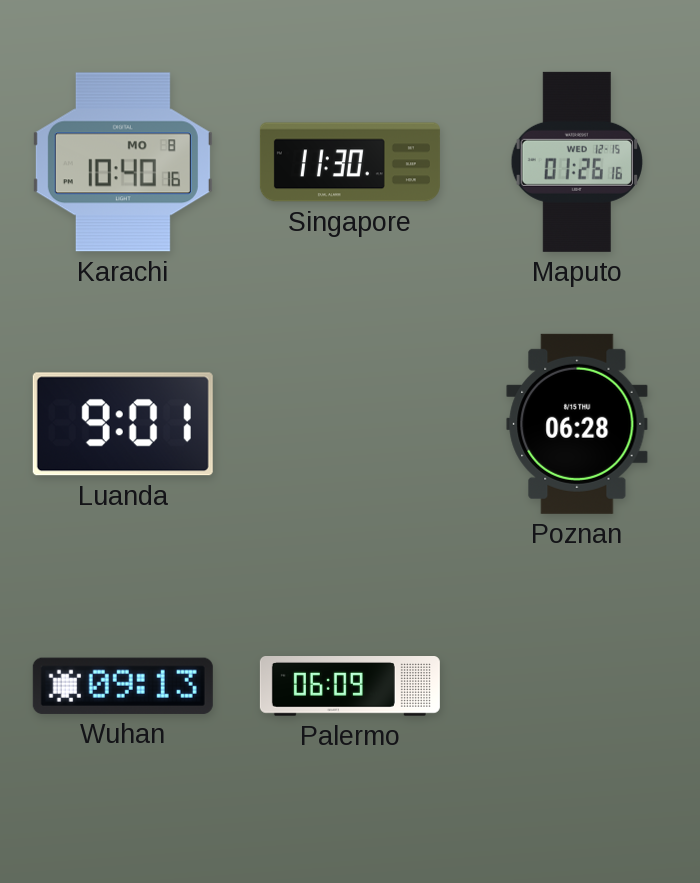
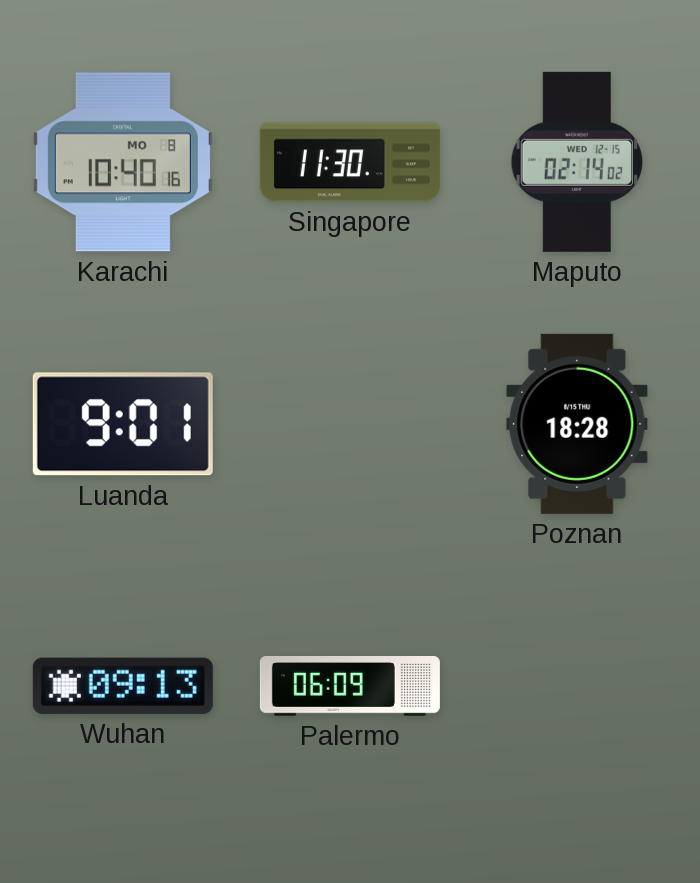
Maputo: 01:26 -> 02:14
Poznan: 06:28 -> 18:28
